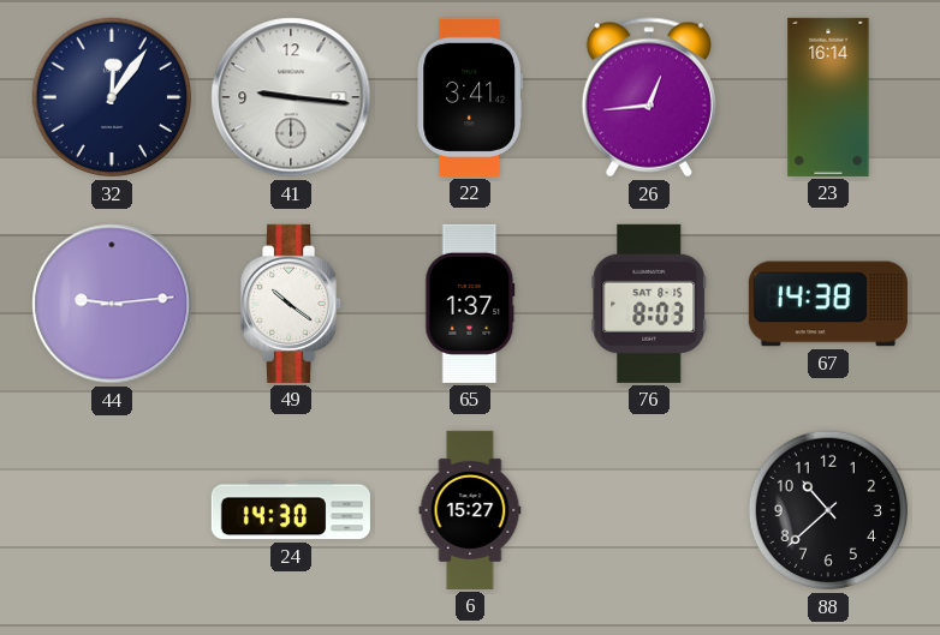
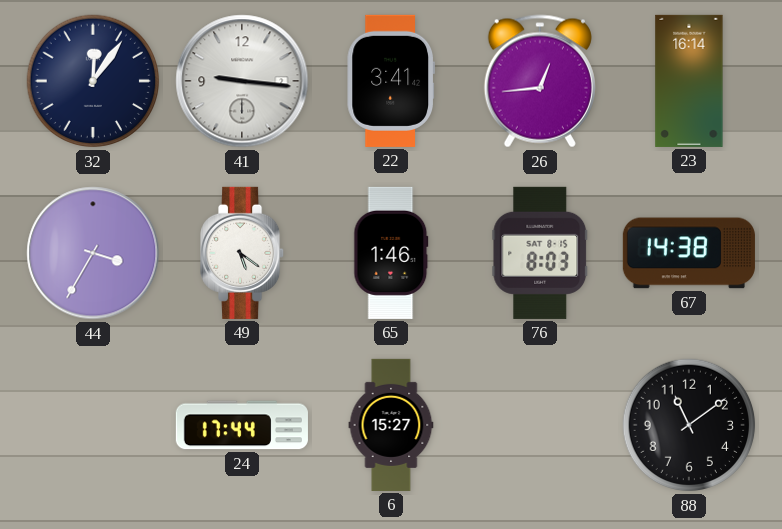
44: 9:14 -> 3:35
49: 10:21 -> 5:21
65: 1:37 -> 1:46
24: 14:30 -> 17:44
88: 10:38 -> 11:09
